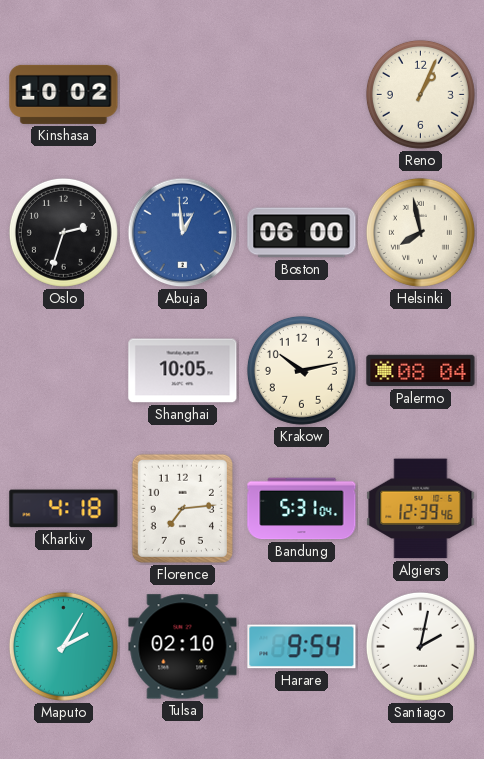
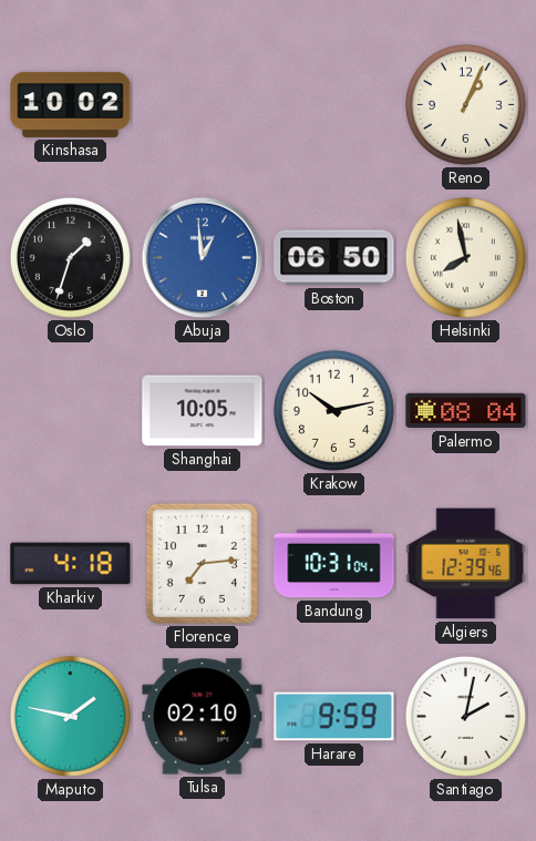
Oslo: 2:33 -> 1:33
Boston: 06:00 -> 06:50
Bandung: 5:31 -> 10:31
Maputo: 2:05 -> 1:47
Harare: 9:54 -> 9:59
